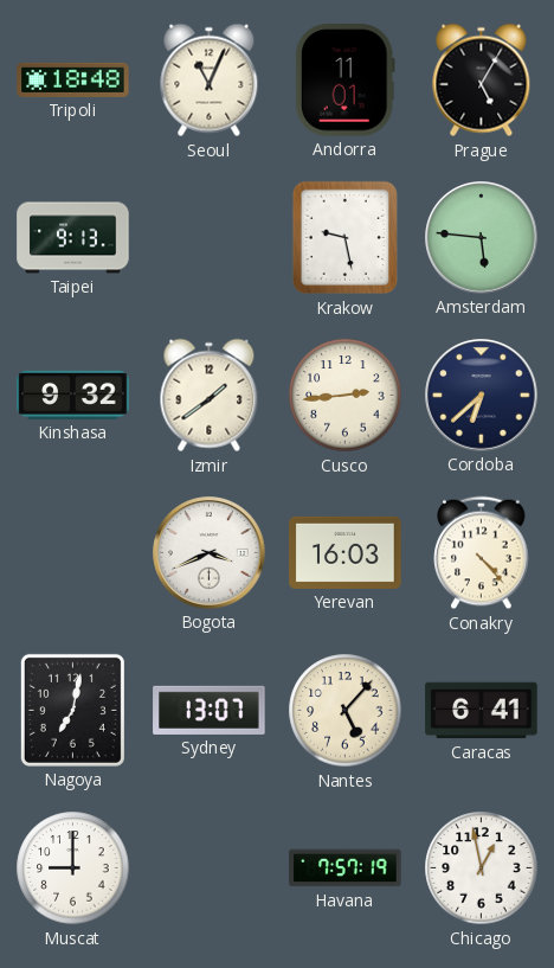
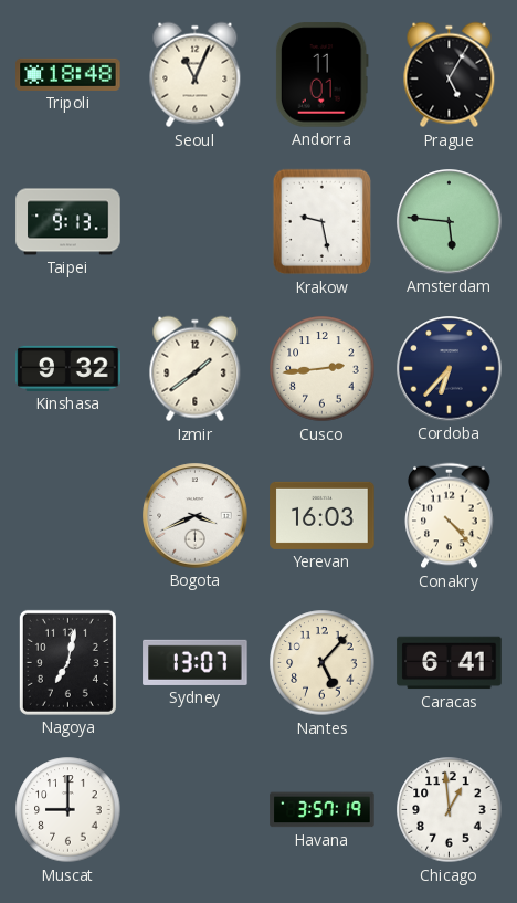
Cordoba: 6:38 -> 6:37
Havana: 7:57 -> 3:57
Chicago: 12:58 -> 12:59
